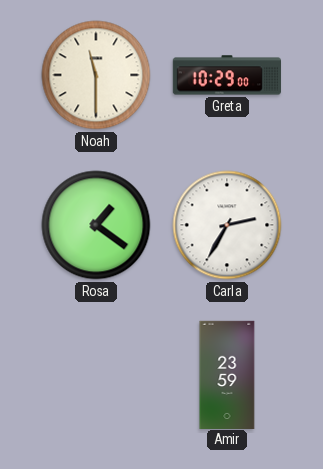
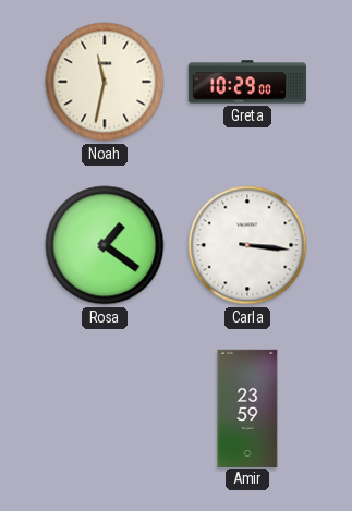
Noah: 11:30 -> 11:32
Carla: 2:35 -> 3:16
